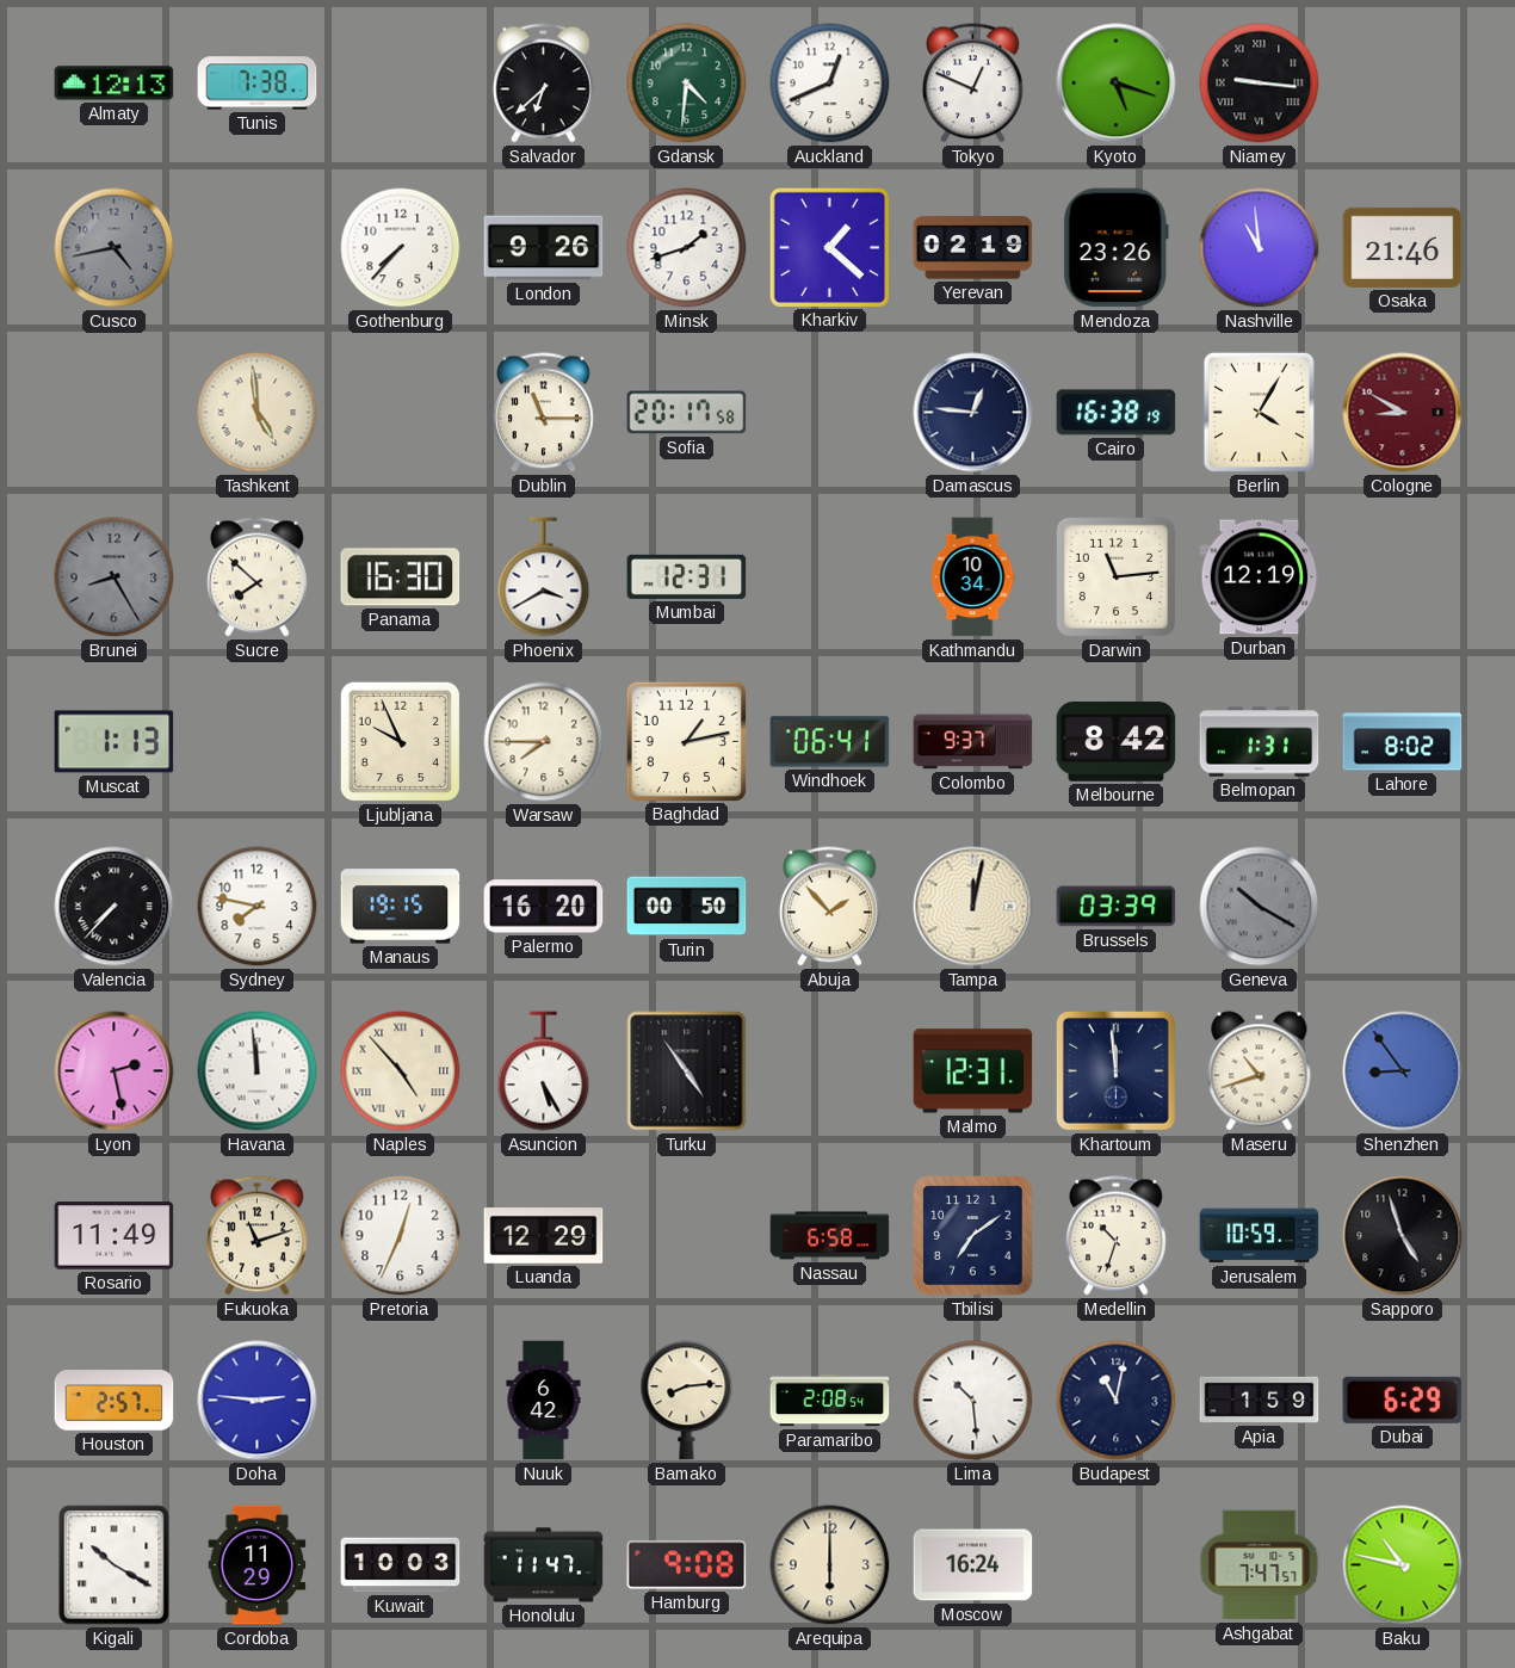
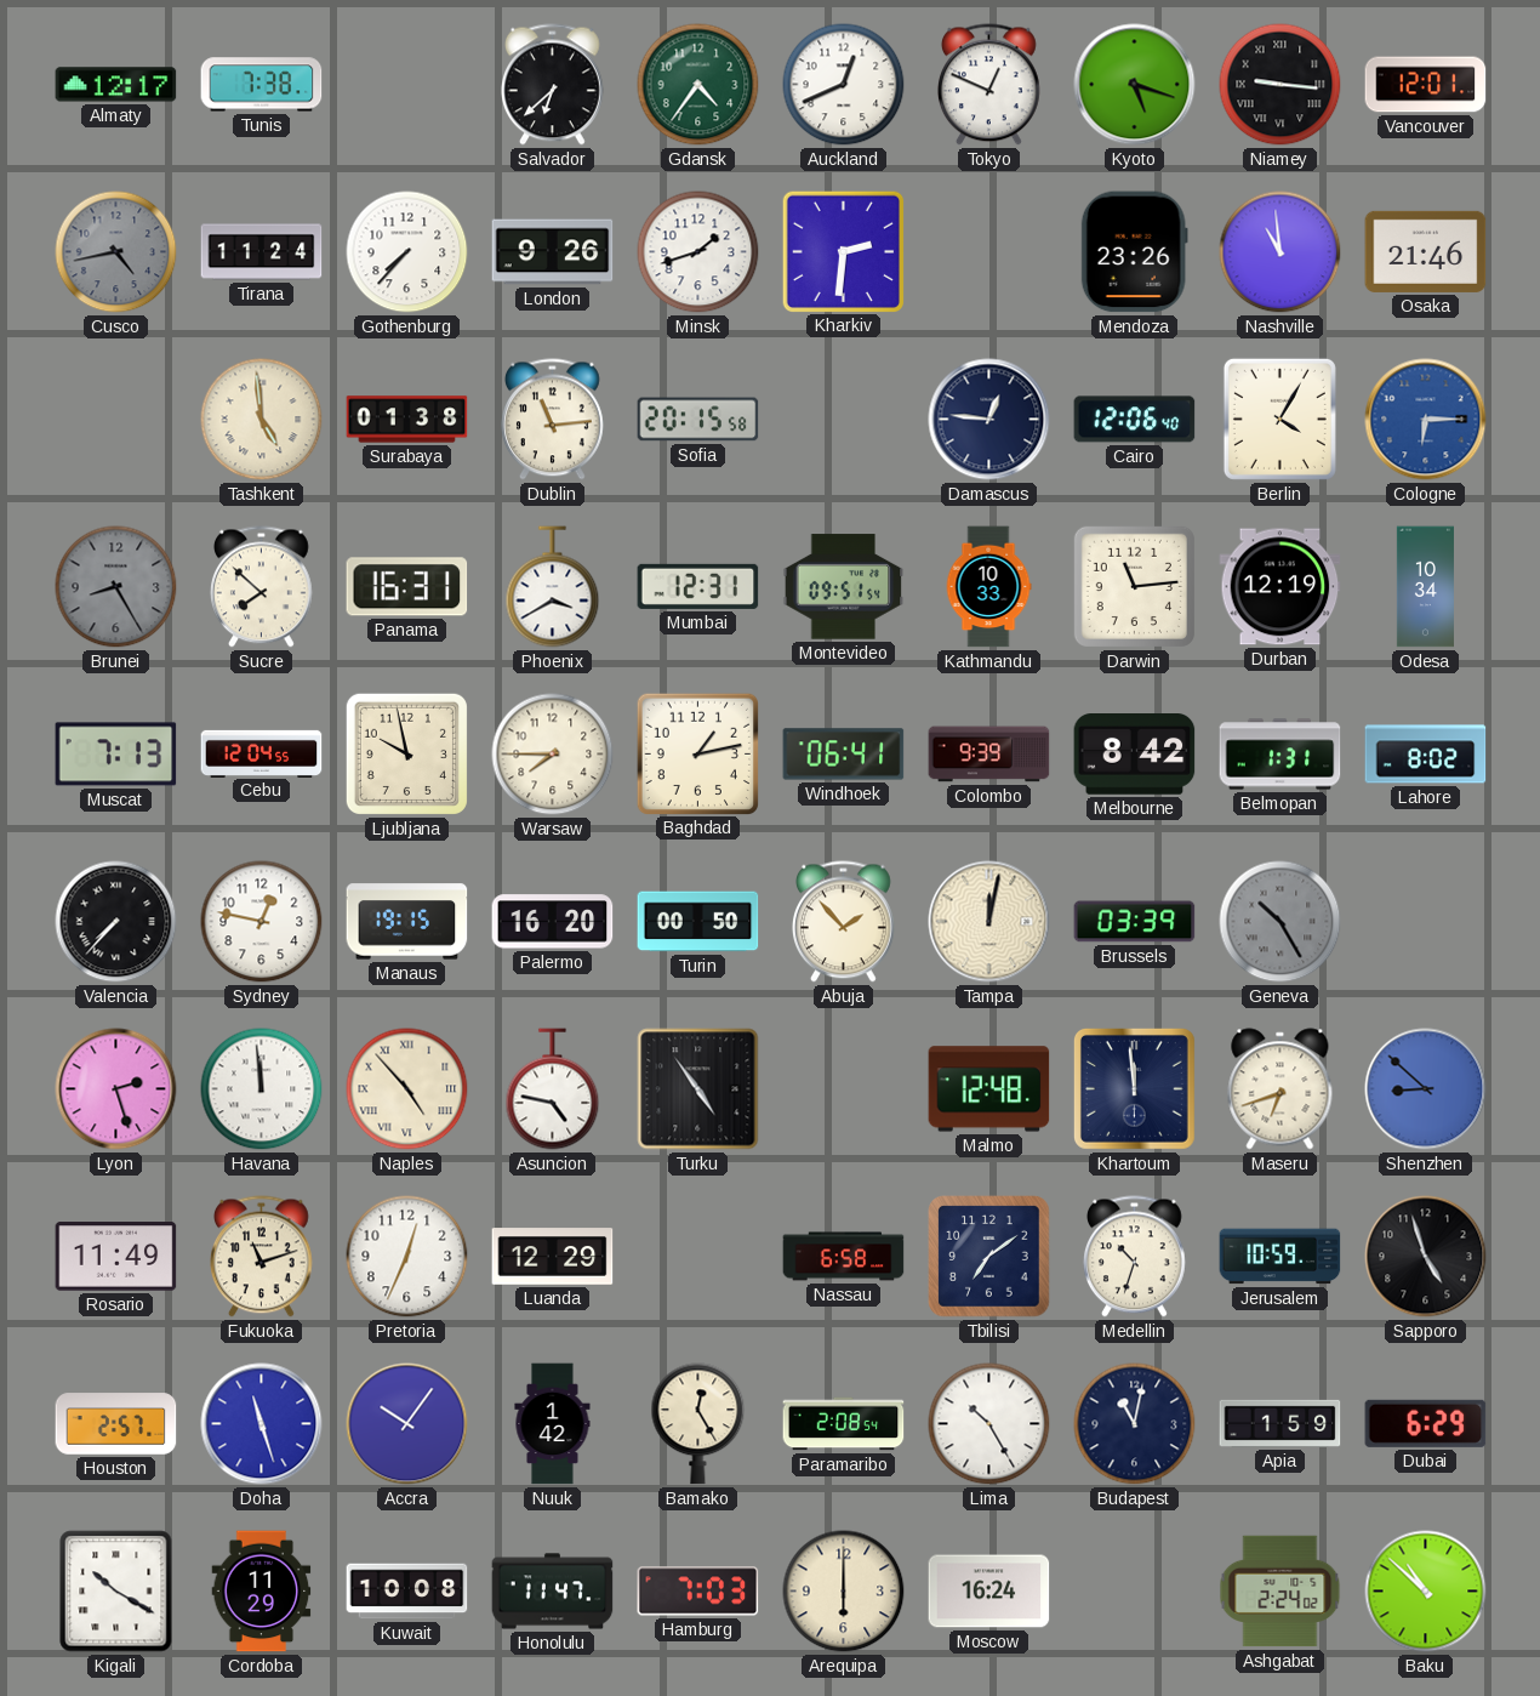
Almaty: 12:13 -> 12:17
Gdansk: 4:31 -> 4:36
Vancouver: none -> 12:01
Tirana: none -> 11:24
Kharkiv: 1:22 -> 2:31
Yerevan: 02:19 -> none
Surabaya: none -> 01:38
Dublin: 11:15 -> 11:14
Sofia: 20:17 -> 20:15
Cairo: 16:38 -> 12:06
Cologne: 8:50 -> 6:15
Cologne dial: burgundy -> blue
Panama: 16:30 -> 16:31
Montevideo: none -> 09:51
Kathmandu: 10:34 -> 10:33
Odesa: none -> 10:34
Muscat: 1:13 -> 7:13
Cebu: none -> 12:04
Ljubljana: 9:56 -> 9:58
Colombo: 9:37 -> 9:39
Sydney: 7:47 -> 12:47
Geneva: 10:20 -> 10:25
Lyon: 2:28 -> 2:27
Asuncion: 5:25 -> 4:47
Malmo: 12:31 -> 12:48
Maseru: 10:42 -> 6:42
Shenzhen: 8:54 -> 8:52
Doha: 2:46 -> 11:27
Accra: none -> 10:06
Nuuk: 6:42 -> 1:42
Bamako: 8:14 -> 12:25
Lima: 10:29 -> 10:25
Kuwait: 10:03 -> 10:08
Hamburg: 9:08 -> 7:03
Ashgabat: 7:47 -> 2:24
Baku: 10:47 -> 10:52
